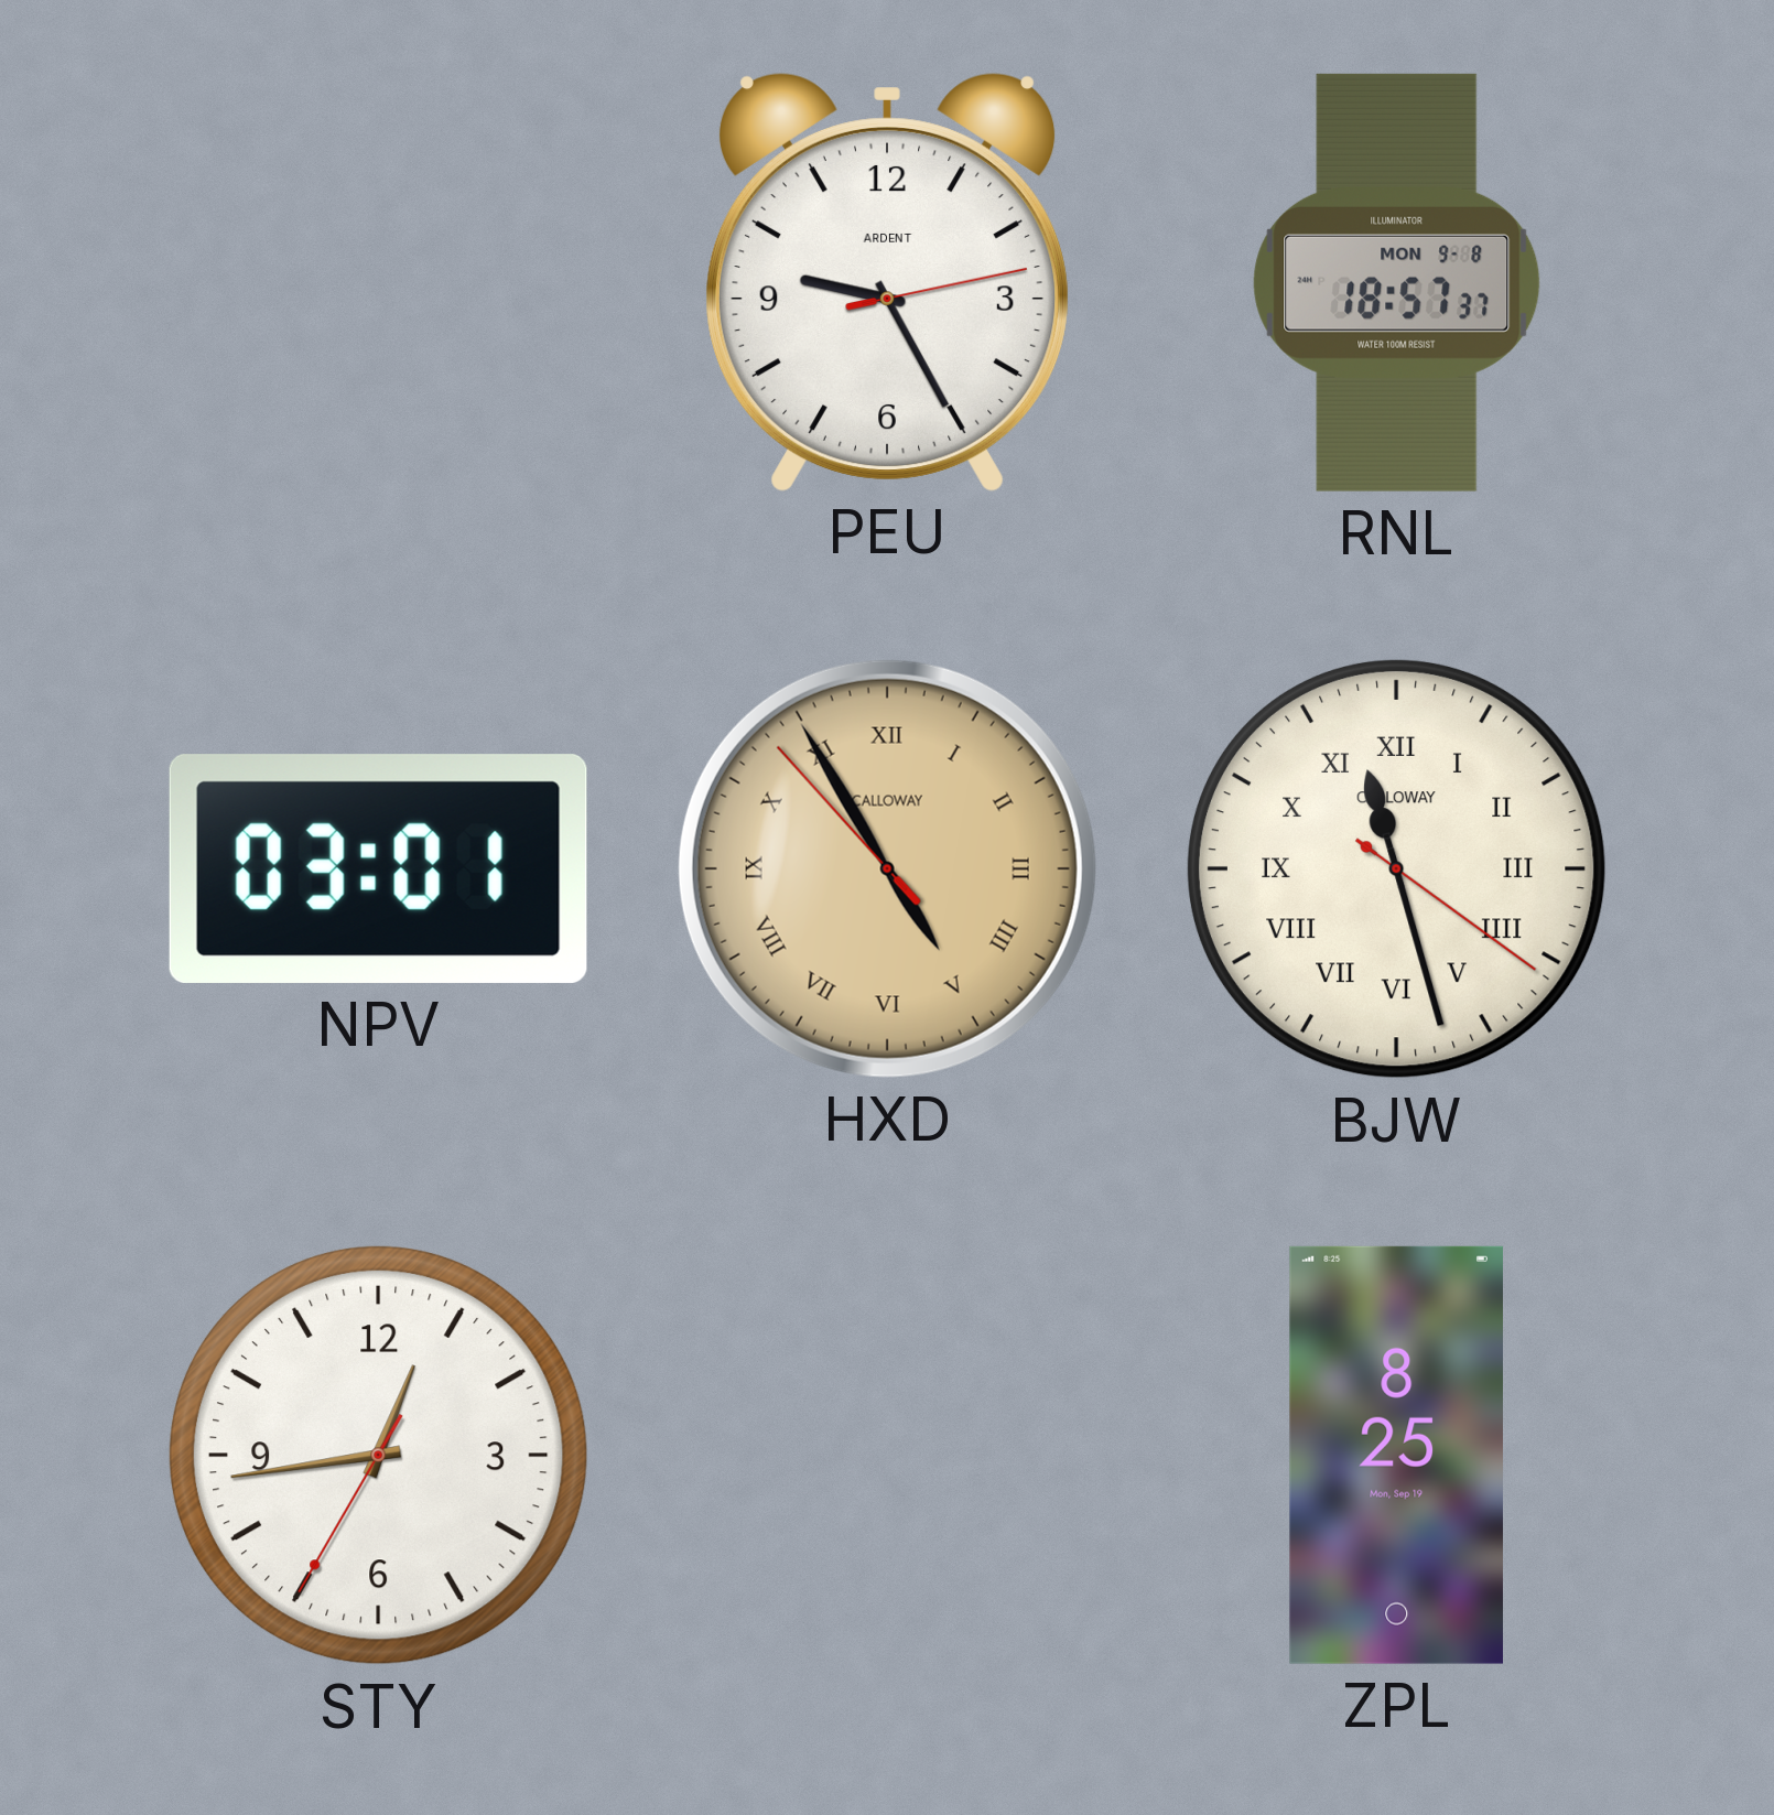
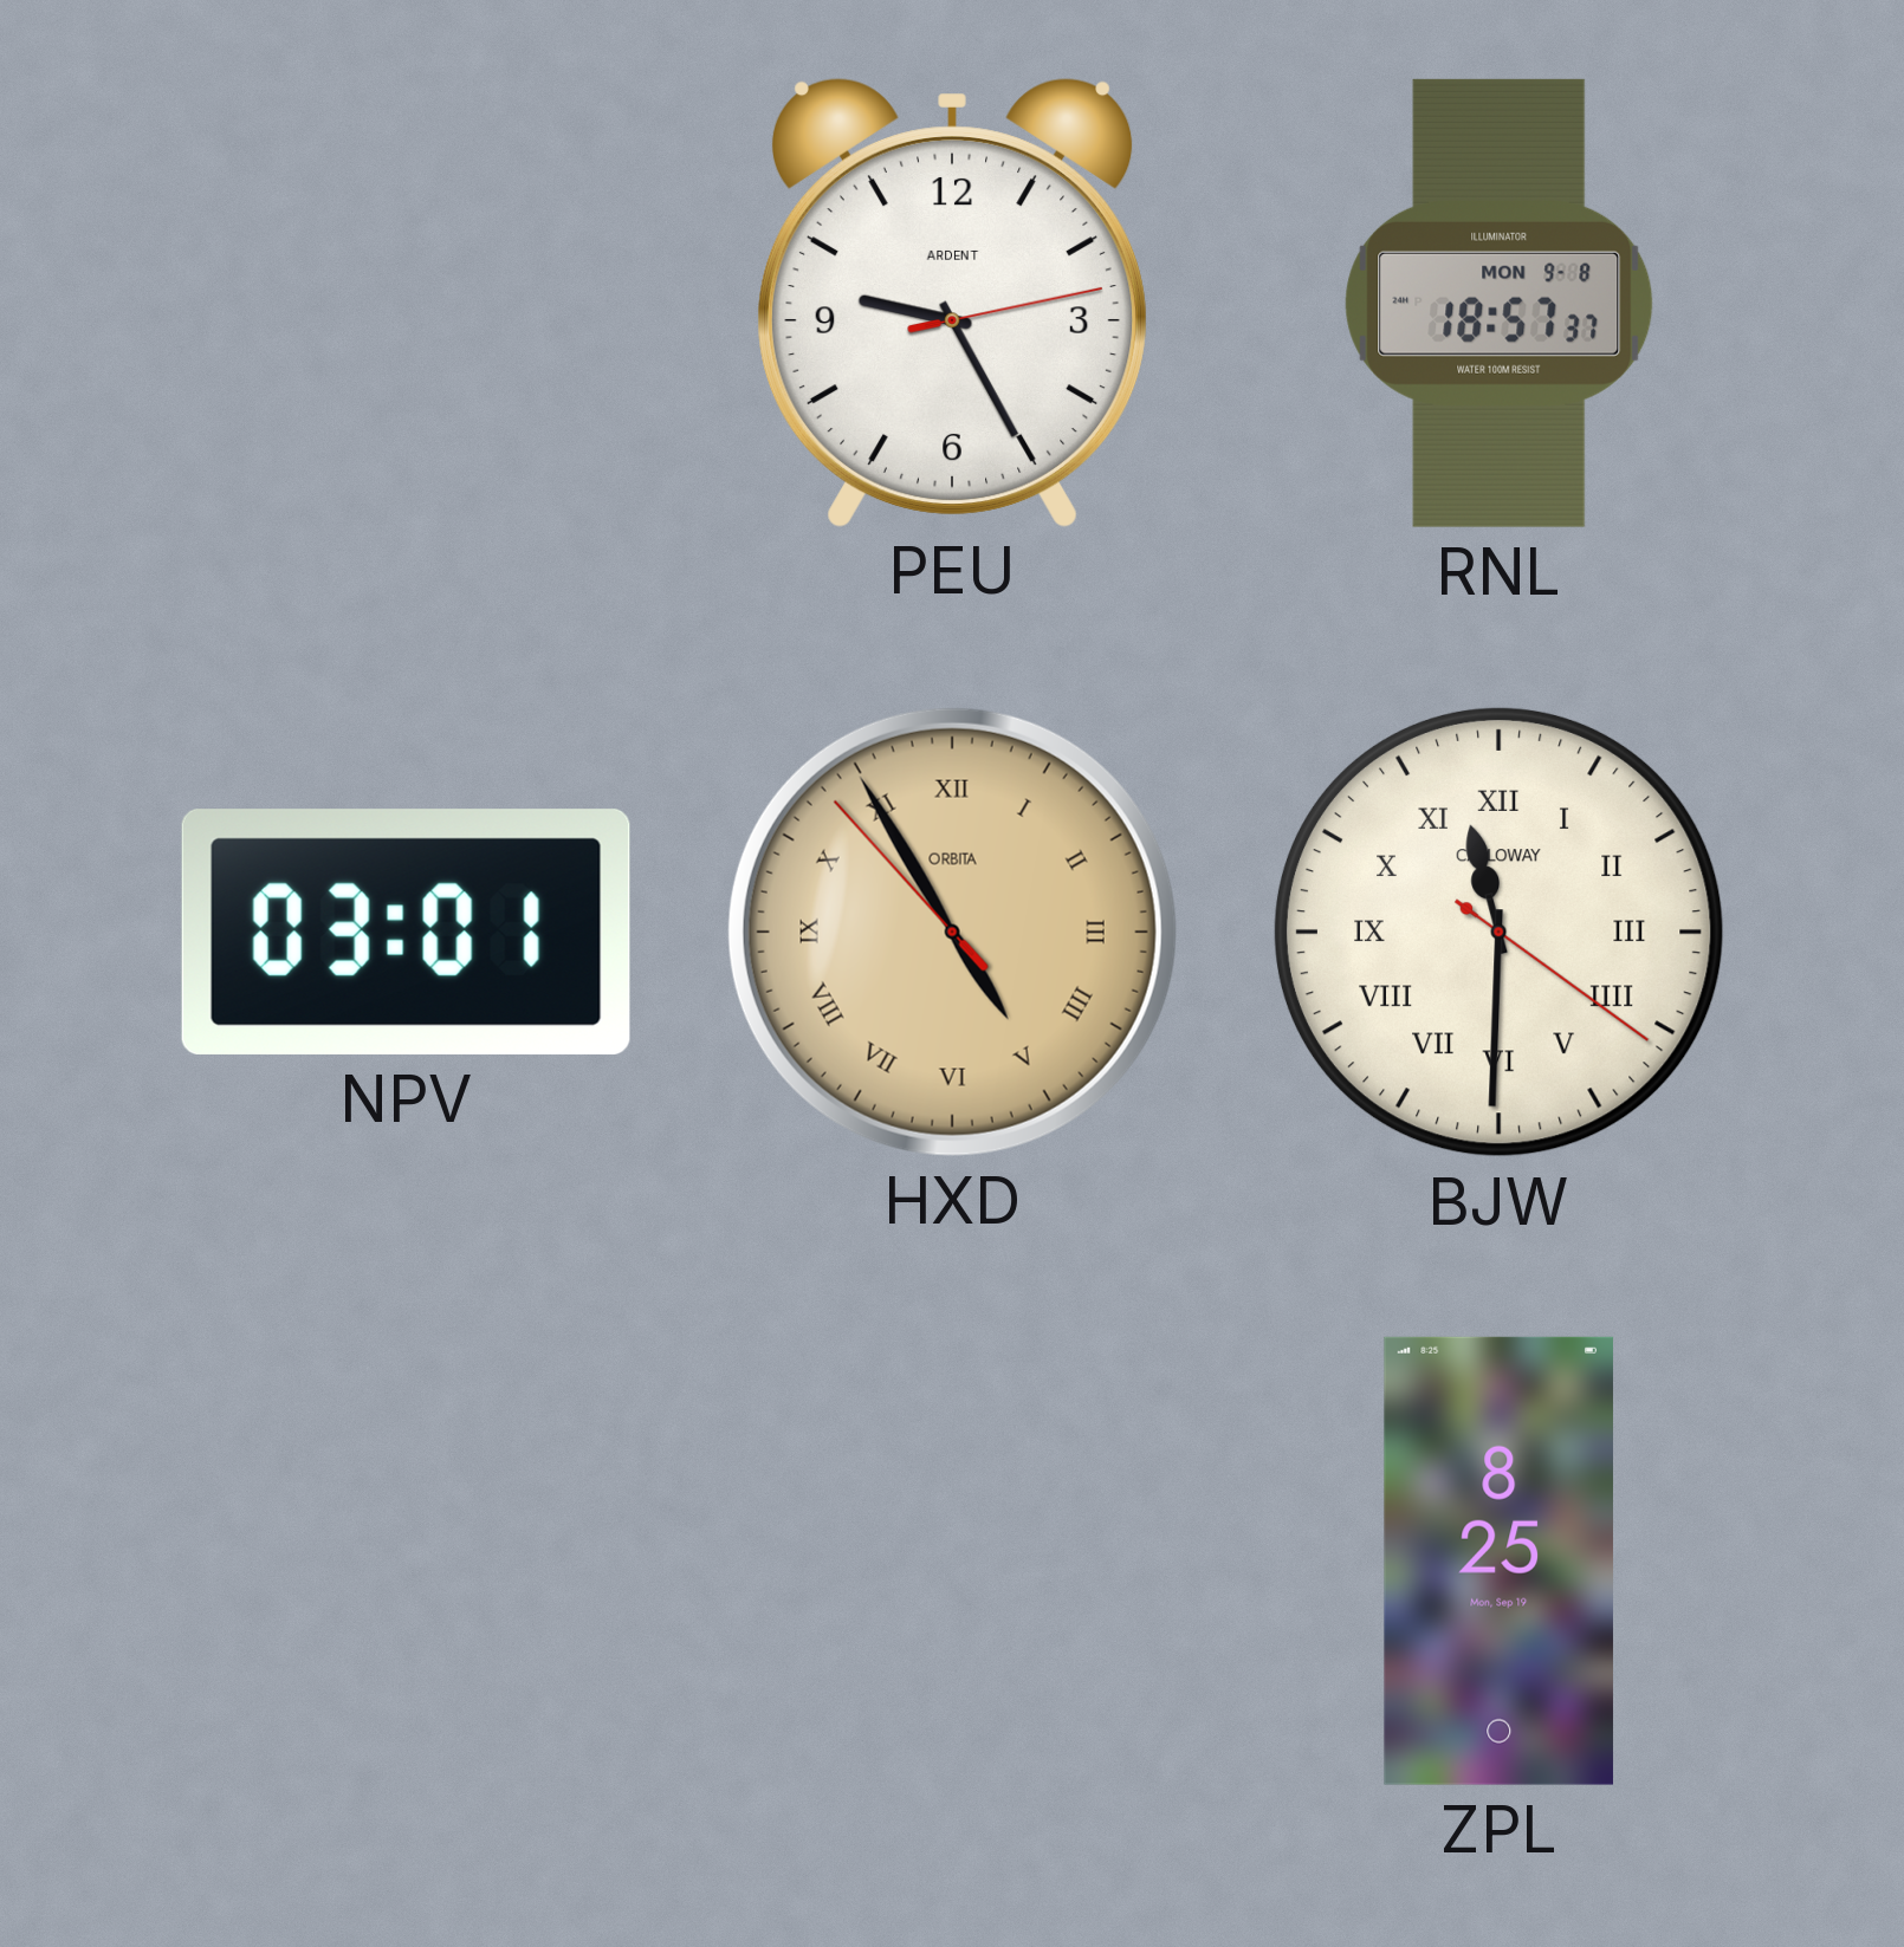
HXD brand: CALLOWAY -> ORBITA
BJW: 11:27 -> 11:30
STY: 12:43 -> none
